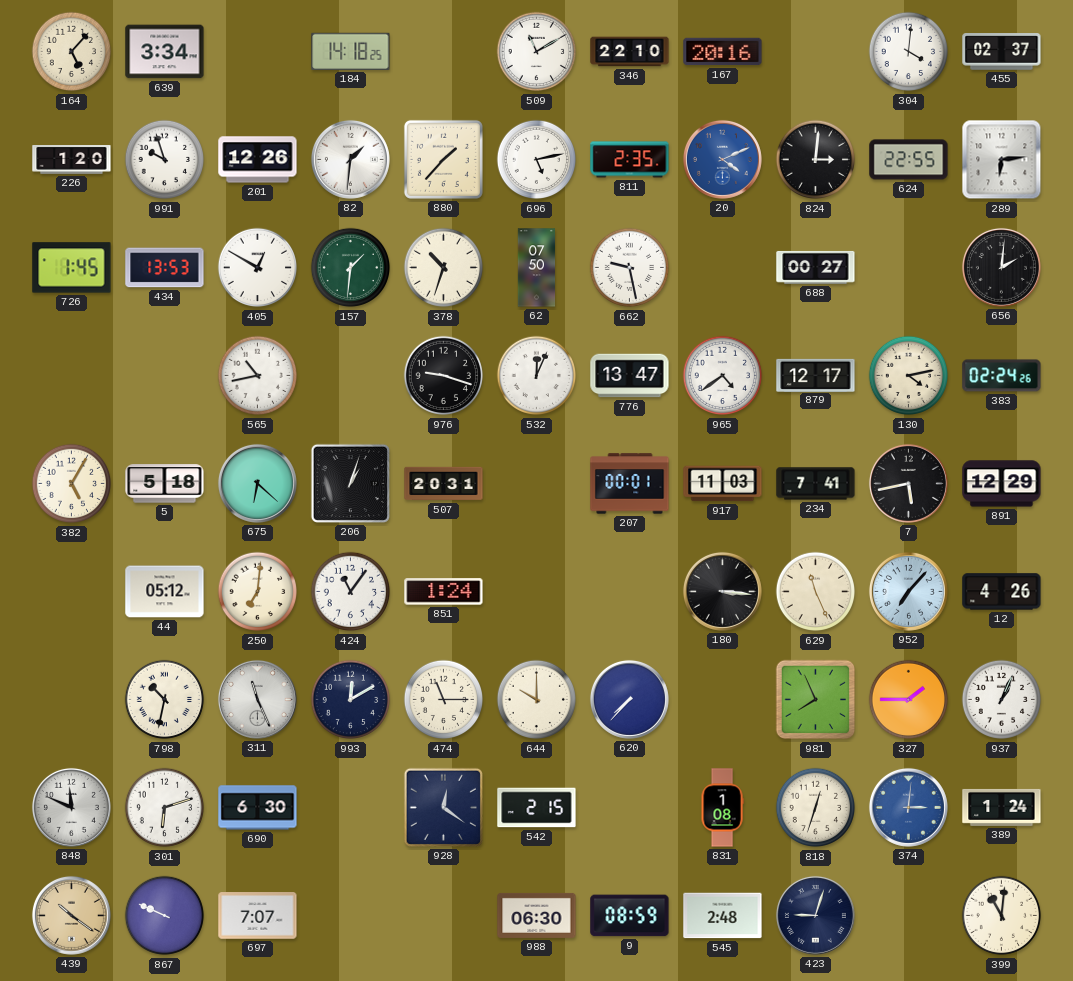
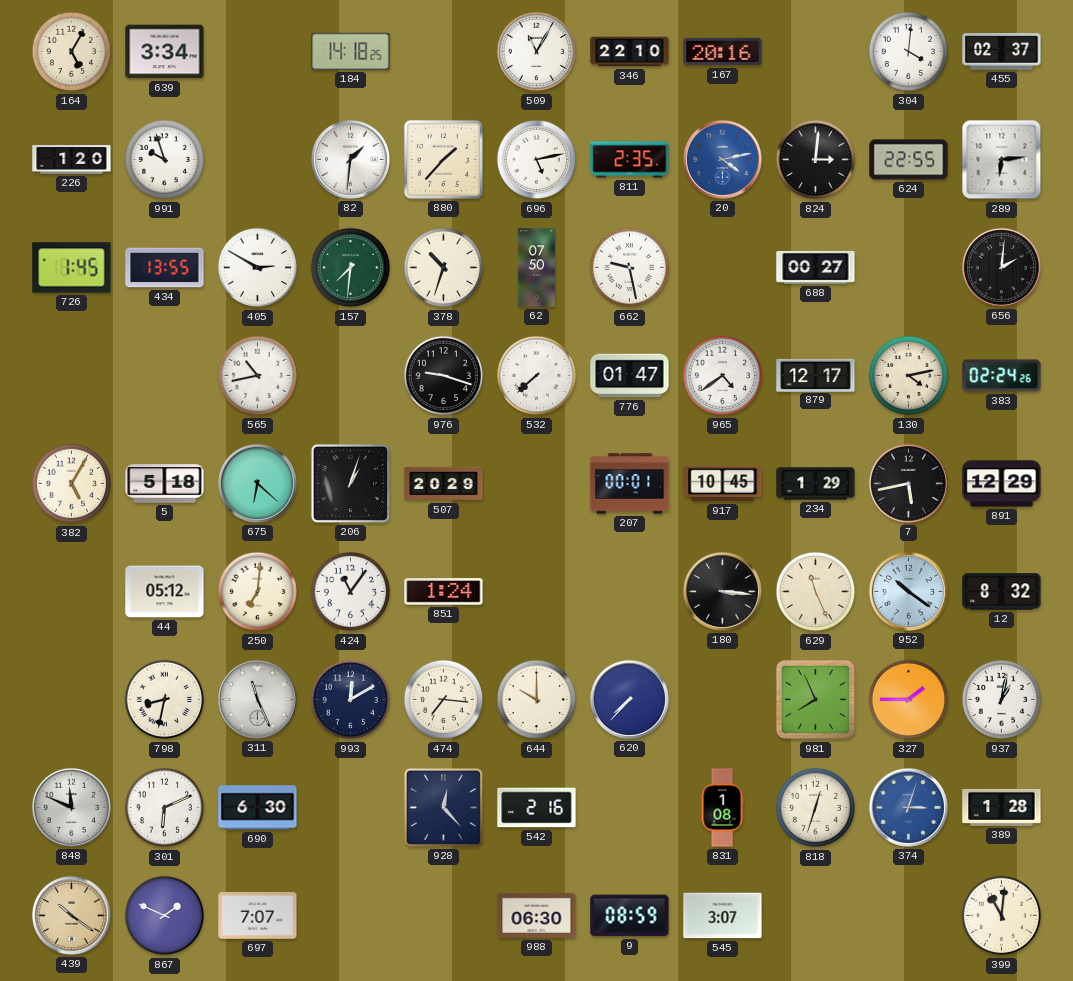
164: 5:07 -> 5:05
509: 11:10 -> 11:05
201: 12:26 -> none
20: 4:11 -> 4:13
434: 13:53 -> 13:55
405: 12:50 -> 2:50
157: 1:31 -> 7:31
532: 12:04 -> 7:38
776: 13:47 -> 01:47
507: 20:31 -> 20:29
917: 11:03 -> 10:45
234: 7:41 -> 1:29
952: 7:07 -> 10:21
12: 4:26 -> 8:32
798: 10:32 -> 8:32
474: 11:15 -> 7:16
937: 1:04 -> 1:02
301: 6:12 -> 6:11
928: 12:21 -> 12:23
542: 2:15 -> 2:16
374: 3:01 -> 3:03
389: 1:24 -> 1:28
867: 9:49 -> 1:49
545: 2:48 -> 3:07
423: 9:03 -> none
